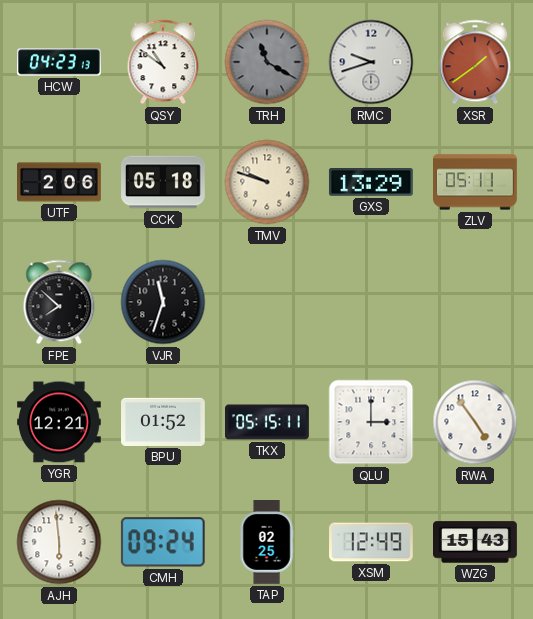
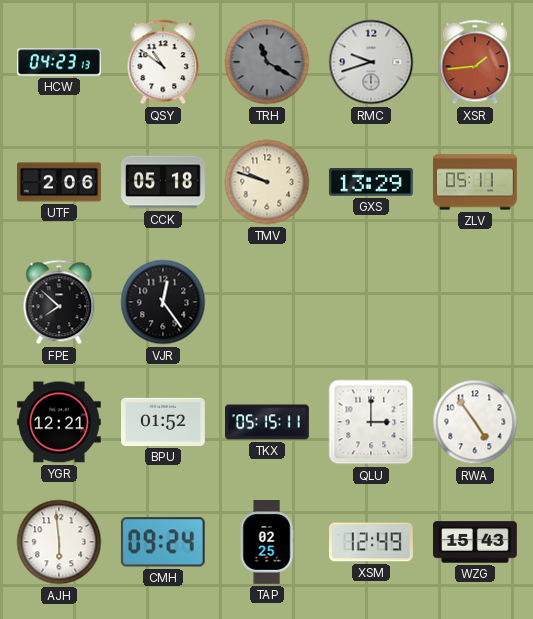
XSR: 1:39 -> 1:44
VJR: 11:33 -> 12:24
